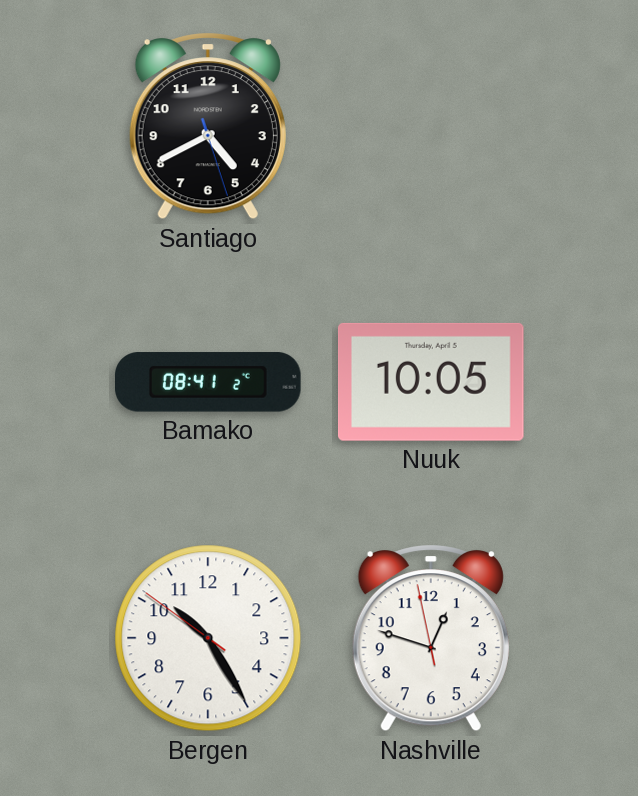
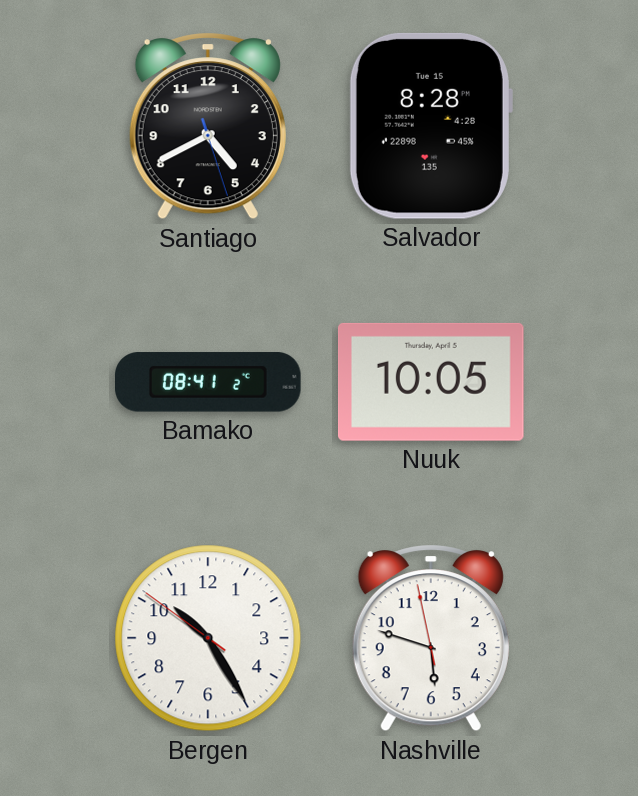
Salvador: none -> 8:28
Nashville: 12:47 -> 5:47
